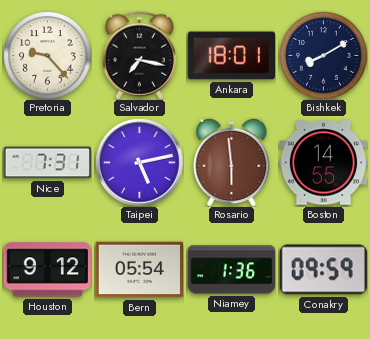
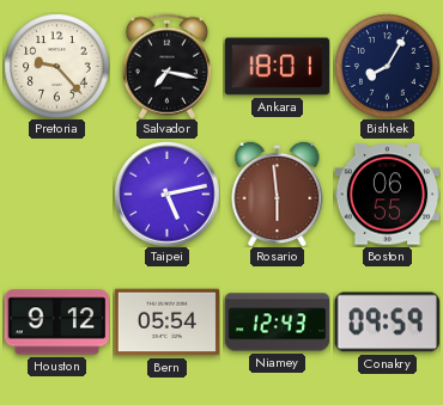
Bishkek: 8:10 -> 8:05
Nice: 7:31 -> none
Boston: 14:55 -> 06:55
Niamey: 1:36 -> 12:43
